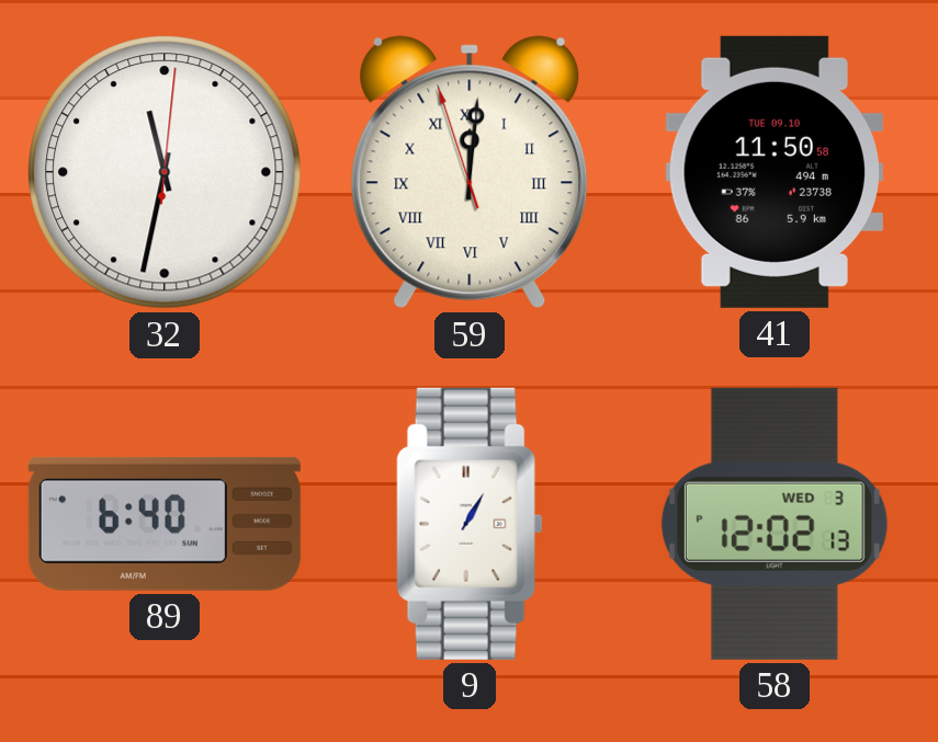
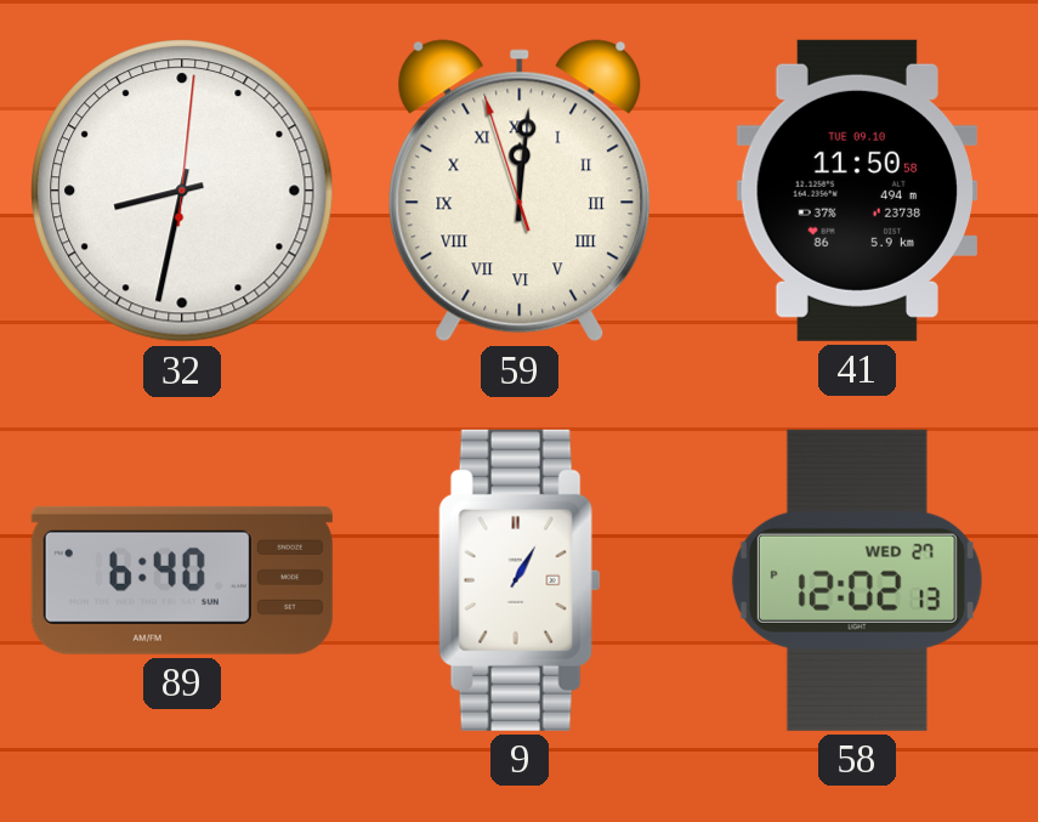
32: 11:32 -> 8:32
58 date: WED 3 -> WED 27
